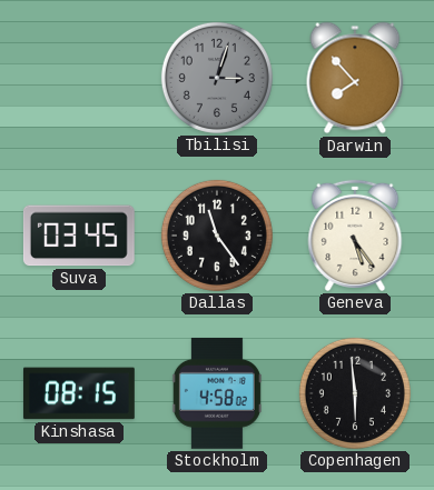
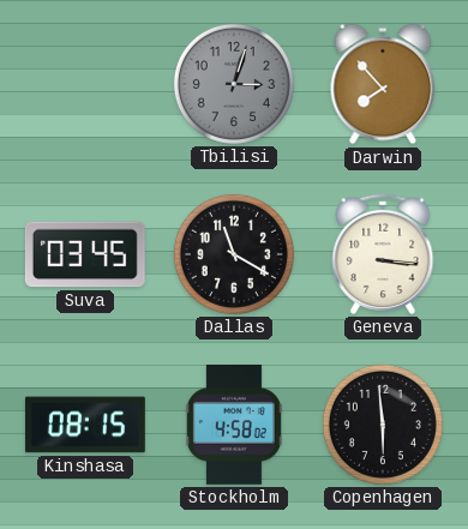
Dallas: 11:24 -> 11:20
Geneva: 5:24 -> 3:16
